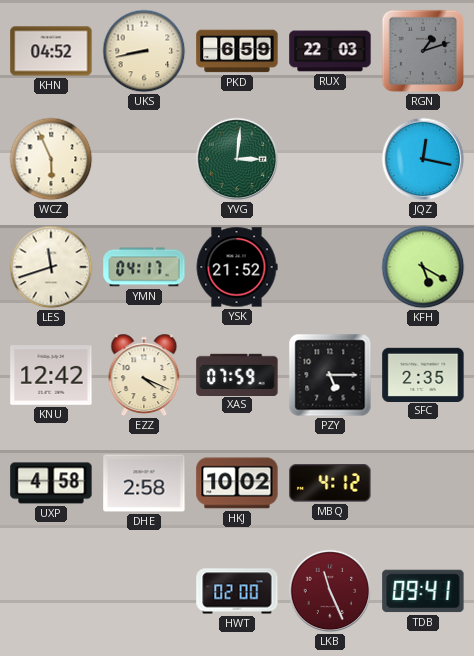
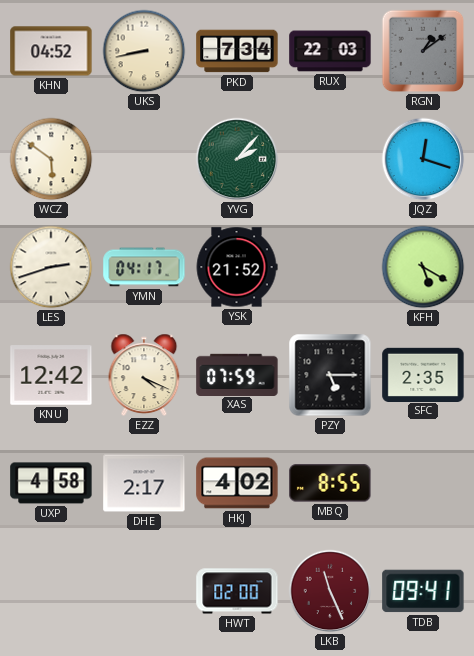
PKD: 6:59 -> 7:34
RGN: 1:12 -> 1:09
WCZ: 5:56 -> 5:51
YVG: 3:01 -> 2:07
JQZ: 12:17 -> 12:18
LES: 11:42 -> 2:42
DHE: 2:58 -> 2:17
HKJ: 10:02 -> 4:02
MBQ: 4:12 -> 8:55
